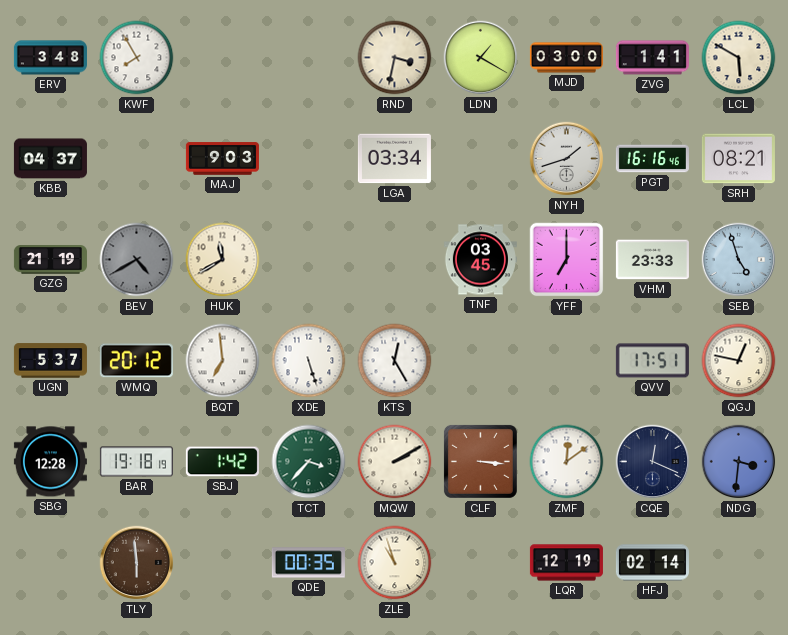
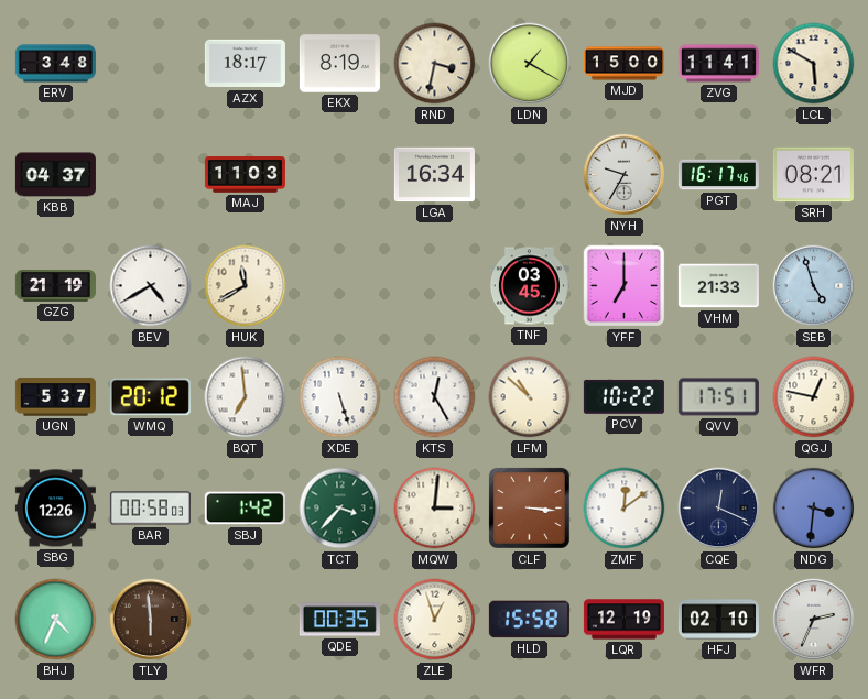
KWF: 7:55 -> none
AZX: none -> 18:17
EKX: none -> 8:19
MJD: 03:00 -> 15:00
ZVG: 1:41 -> 11:41
MAJ: 9:03 -> 11:03
LGA: 03:34 -> 16:34
NYH: 1:42 -> 9:35
PGT: 16:16 -> 16:17
BEV dial: grey -> white
VHM: 23:33 -> 21:33
LFM: none -> 10:52
PCV: none -> 10:22
SBG: 12:28 -> 12:26
BAR: 19:18 -> 00:58
MQW: 2:10 -> 3:01
BHJ: none -> 4:34
ZLE: 10:57 -> 12:57
HLD: none -> 15:58
HFJ: 02:14 -> 02:10
WFR: none -> 2:34
